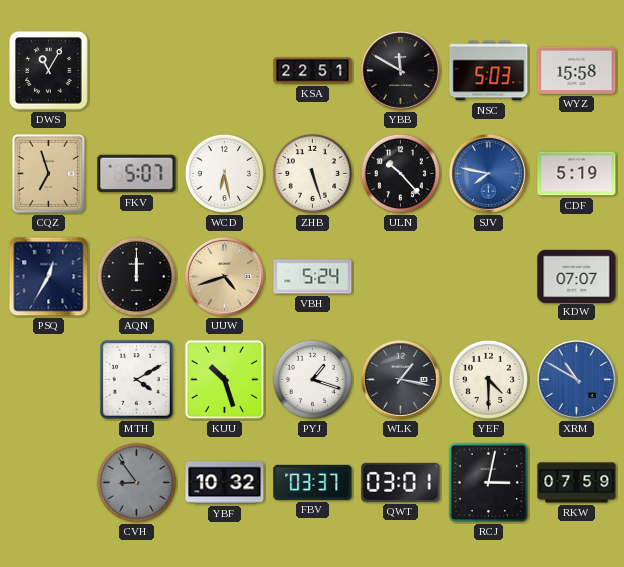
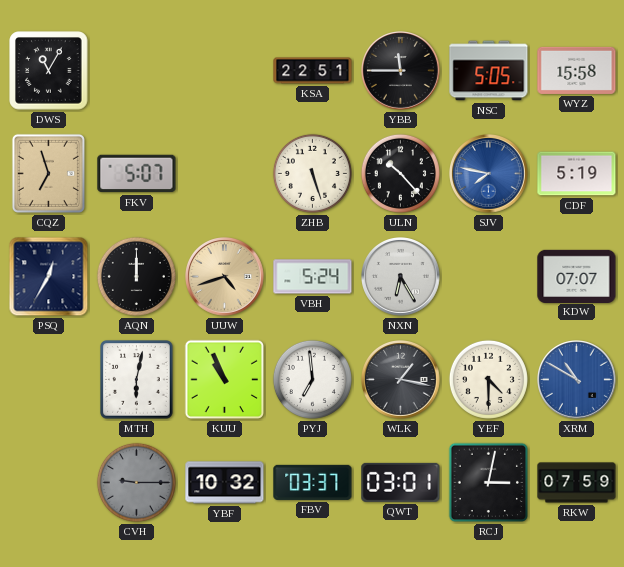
YBB: 11:50 -> 11:45
NSC: 5:03 -> 5:05
WCD: 6:28 -> none
NXN: none -> 6:25
MTH: 4:10 -> 6:02
KUU: 10:27 -> 10:56
PYJ: 1:18 -> 6:59
CVH: 8:54 -> 9:15
